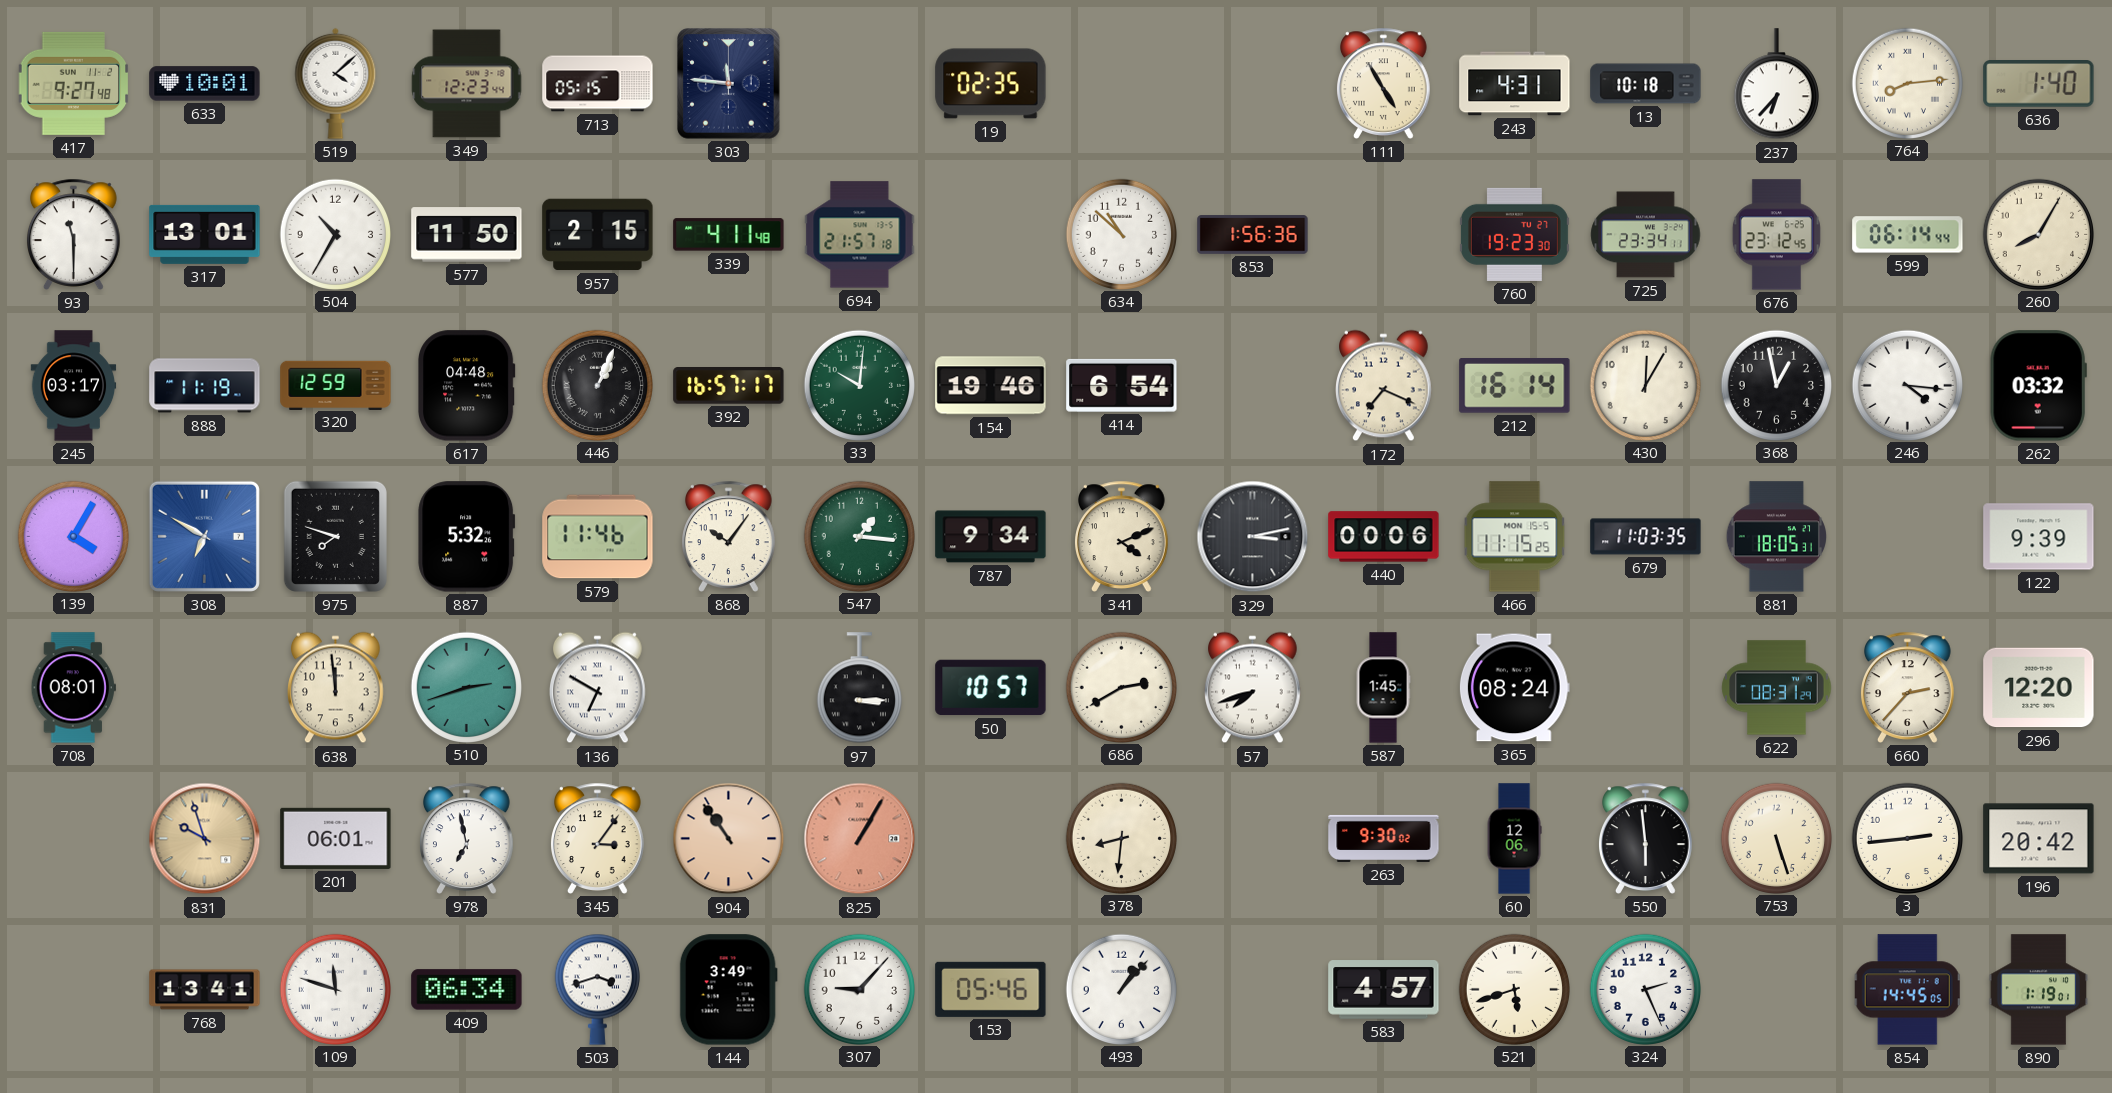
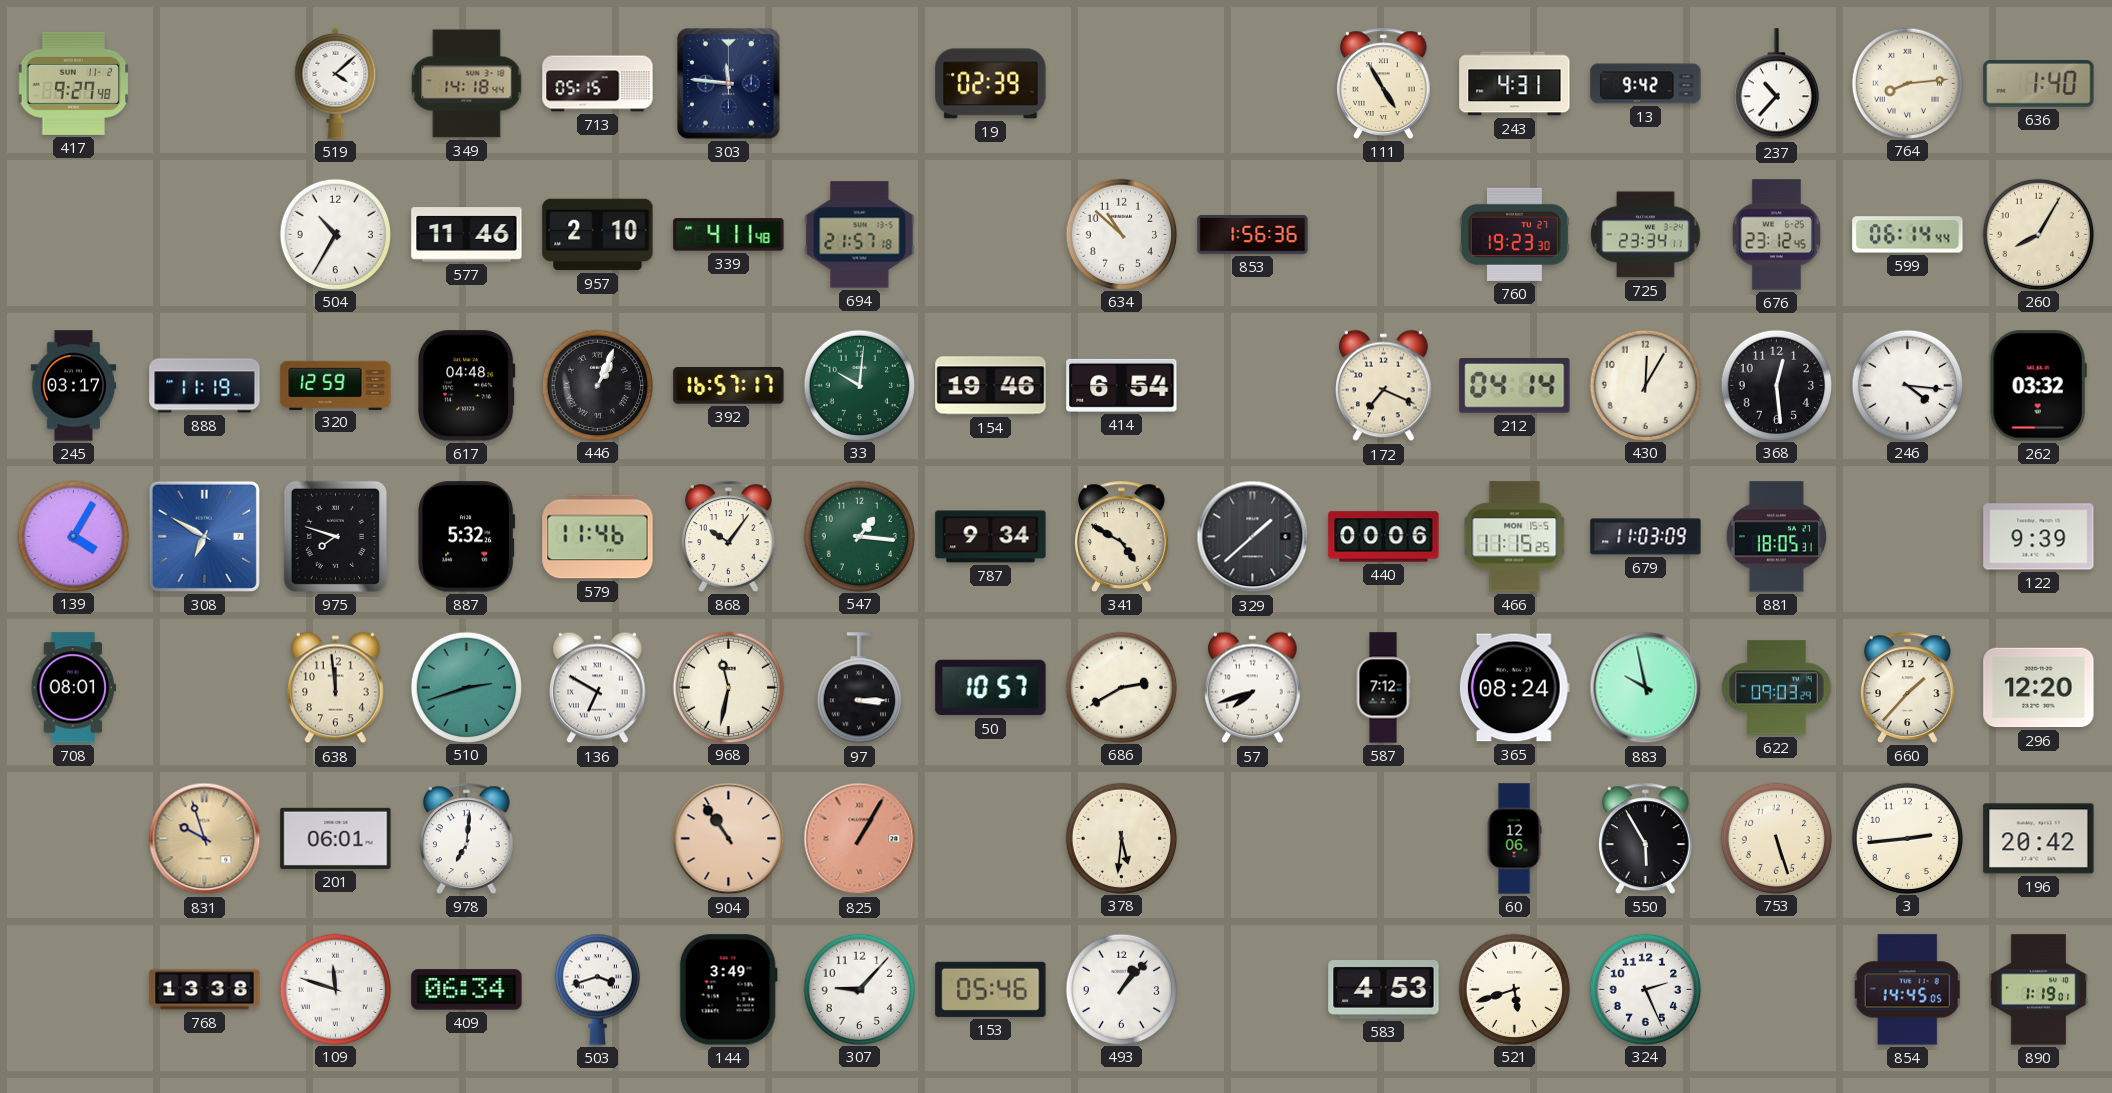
633: 10:01 -> none
349: 12:23 -> 14:18
19: 02:35 -> 02:39
13: 10:18 -> 9:42
237: 6:37 -> 10:37
93: 11:30 -> none
317: 13:01 -> none
577: 11:50 -> 11:46
957: 2:15 -> 2:10
212: 16:14 -> 04:14
368: 12:58 -> 12:29
341: 4:11 -> 4:50
329: 3:13 -> 1:38
679: 11:03:35 -> 11:03:09
968: none -> 11:32
587: 1:45 -> 7:12
883: none -> 9:58
622: 08:31 -> 09:03
660: 2:37 -> 1:37
978: 6:58 -> 7:01
345: 3:06 -> none
378: 8:31 -> 5:31
263: 9:30 -> none
550: 5:59 -> 5:55
768: 13:41 -> 13:38
583: 4:57 -> 4:53
